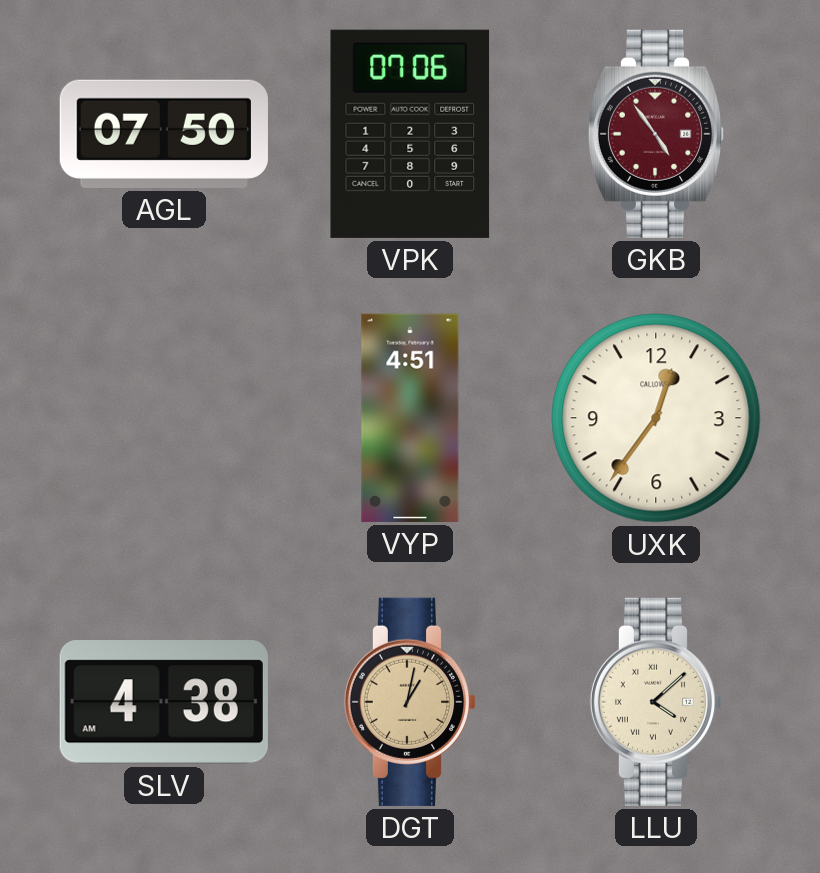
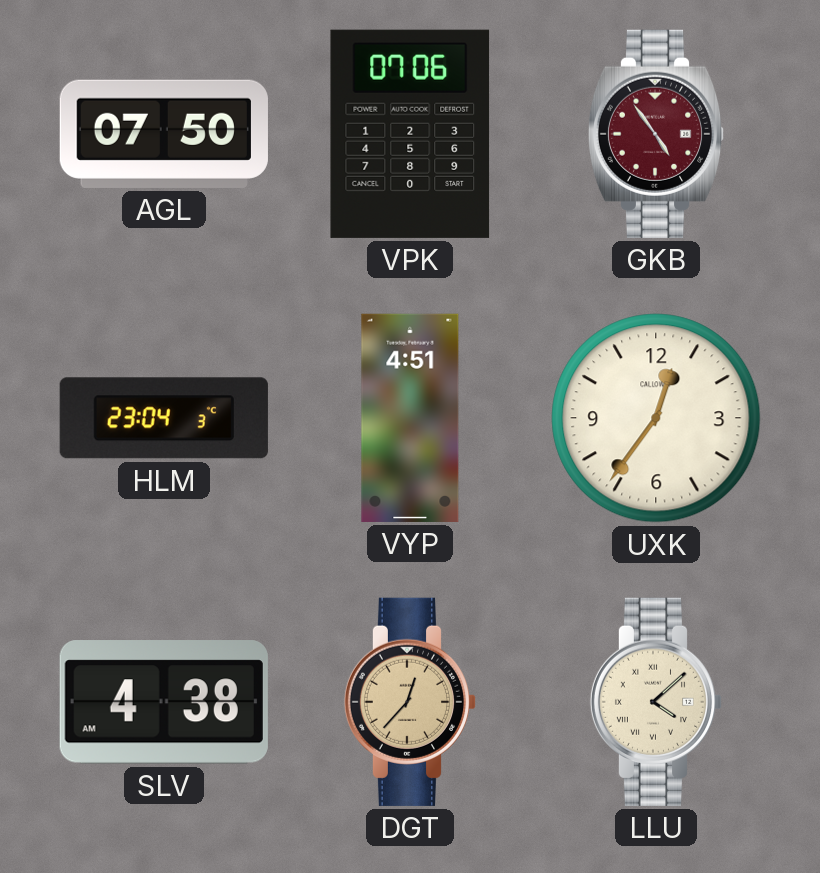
HLM: none -> 23:04
DGT: 1:02 -> 12:37
